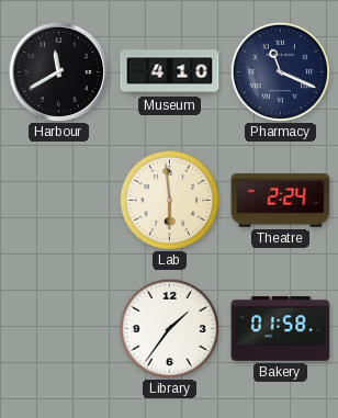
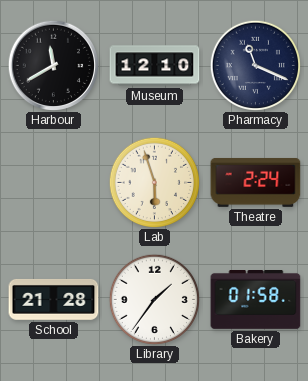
Museum: 4:10 -> 12:10
Lab: 5:59 -> 5:57
School: none -> 21:28
